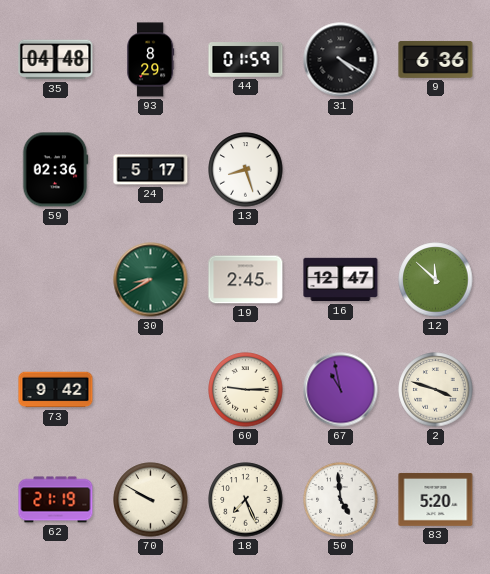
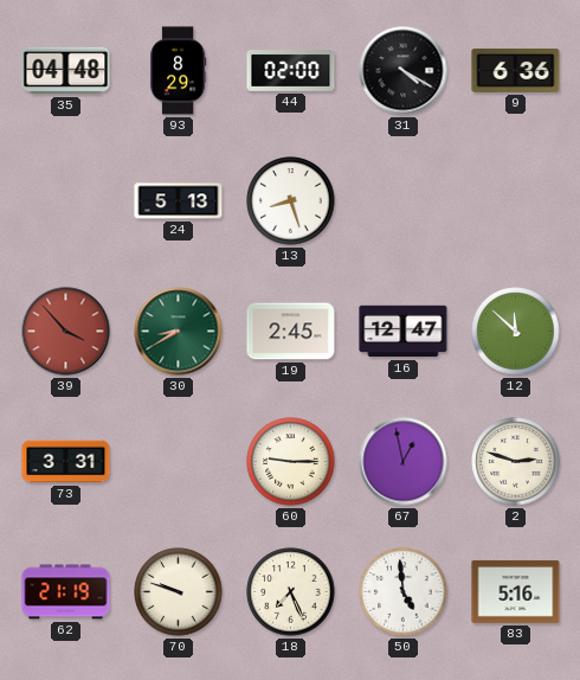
44: 01:59 -> 02:00
59: 02:36 -> none
24: 5:17 -> 5:13
39: none -> 3:53
73: 9:42 -> 3:31
67: 10:58 -> 12:58
2: 3:48 -> 2:48
70: 9:50 -> 9:48
83: 5:20 -> 5:16
